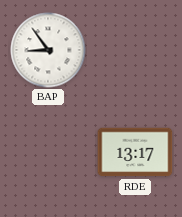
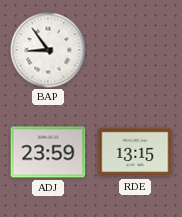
ADJ: none -> 23:59
RDE: 13:17 -> 13:15
